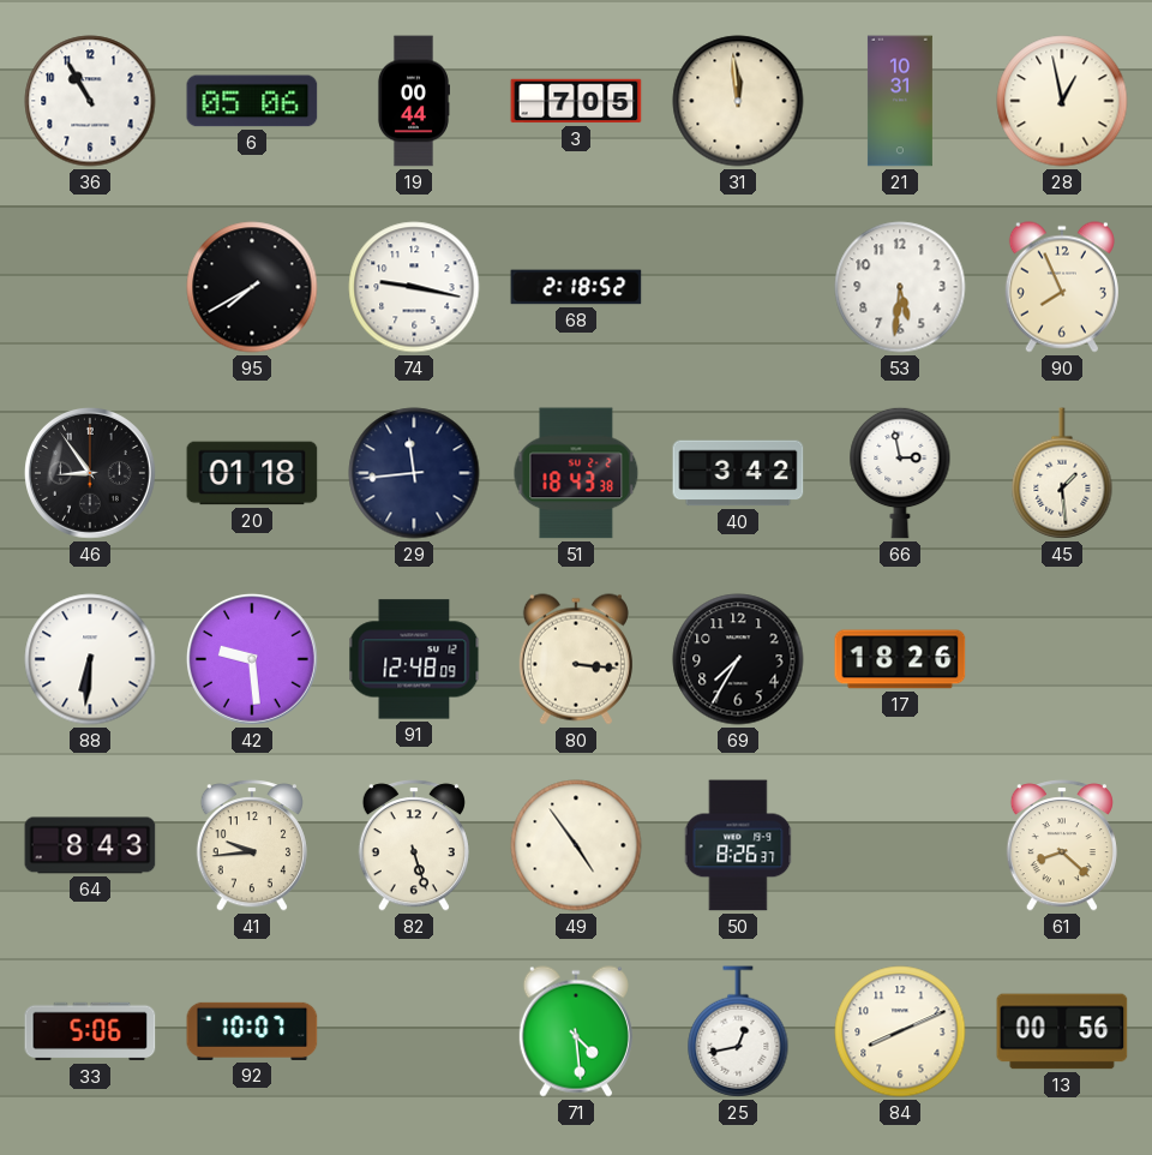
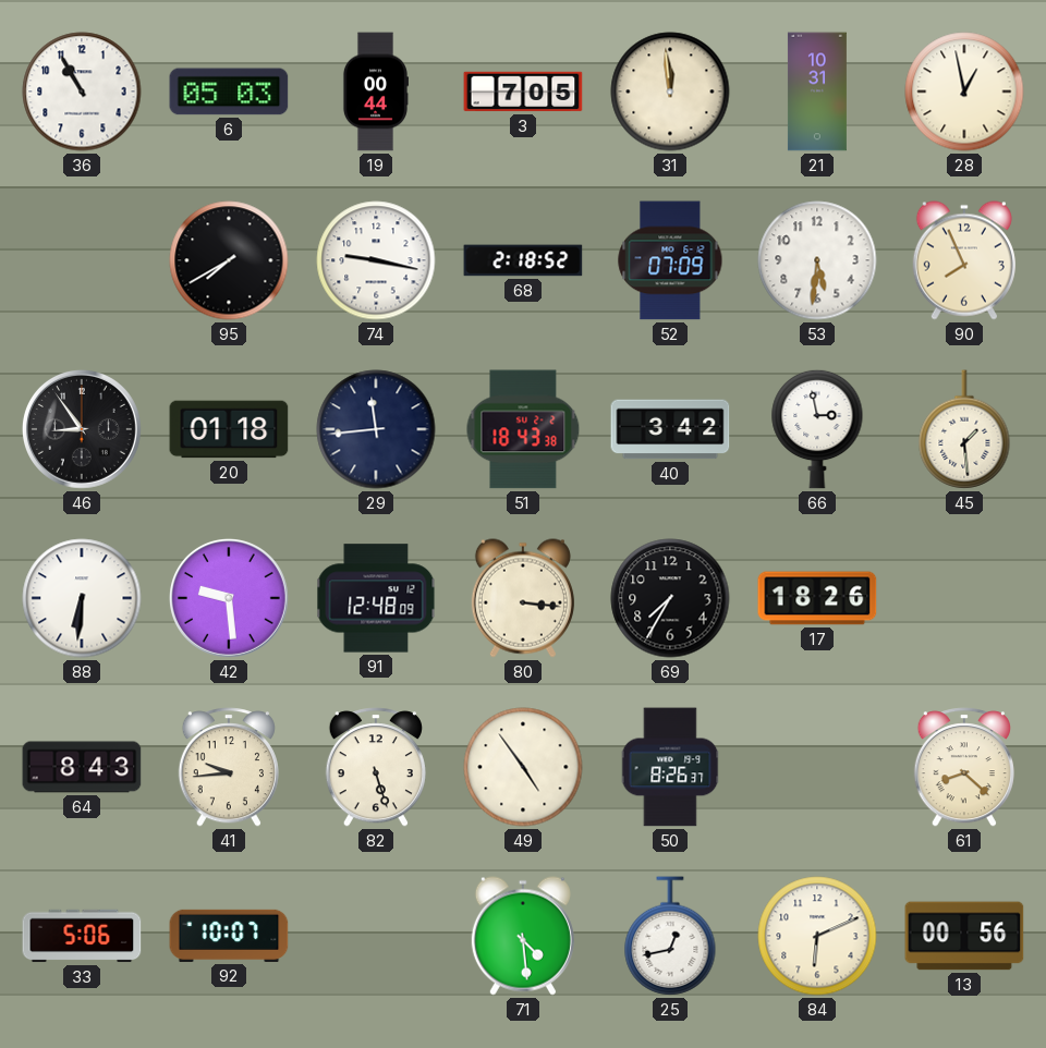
6: 05:06 -> 05:03
52: none -> 07:09
84: 8:11 -> 6:11
